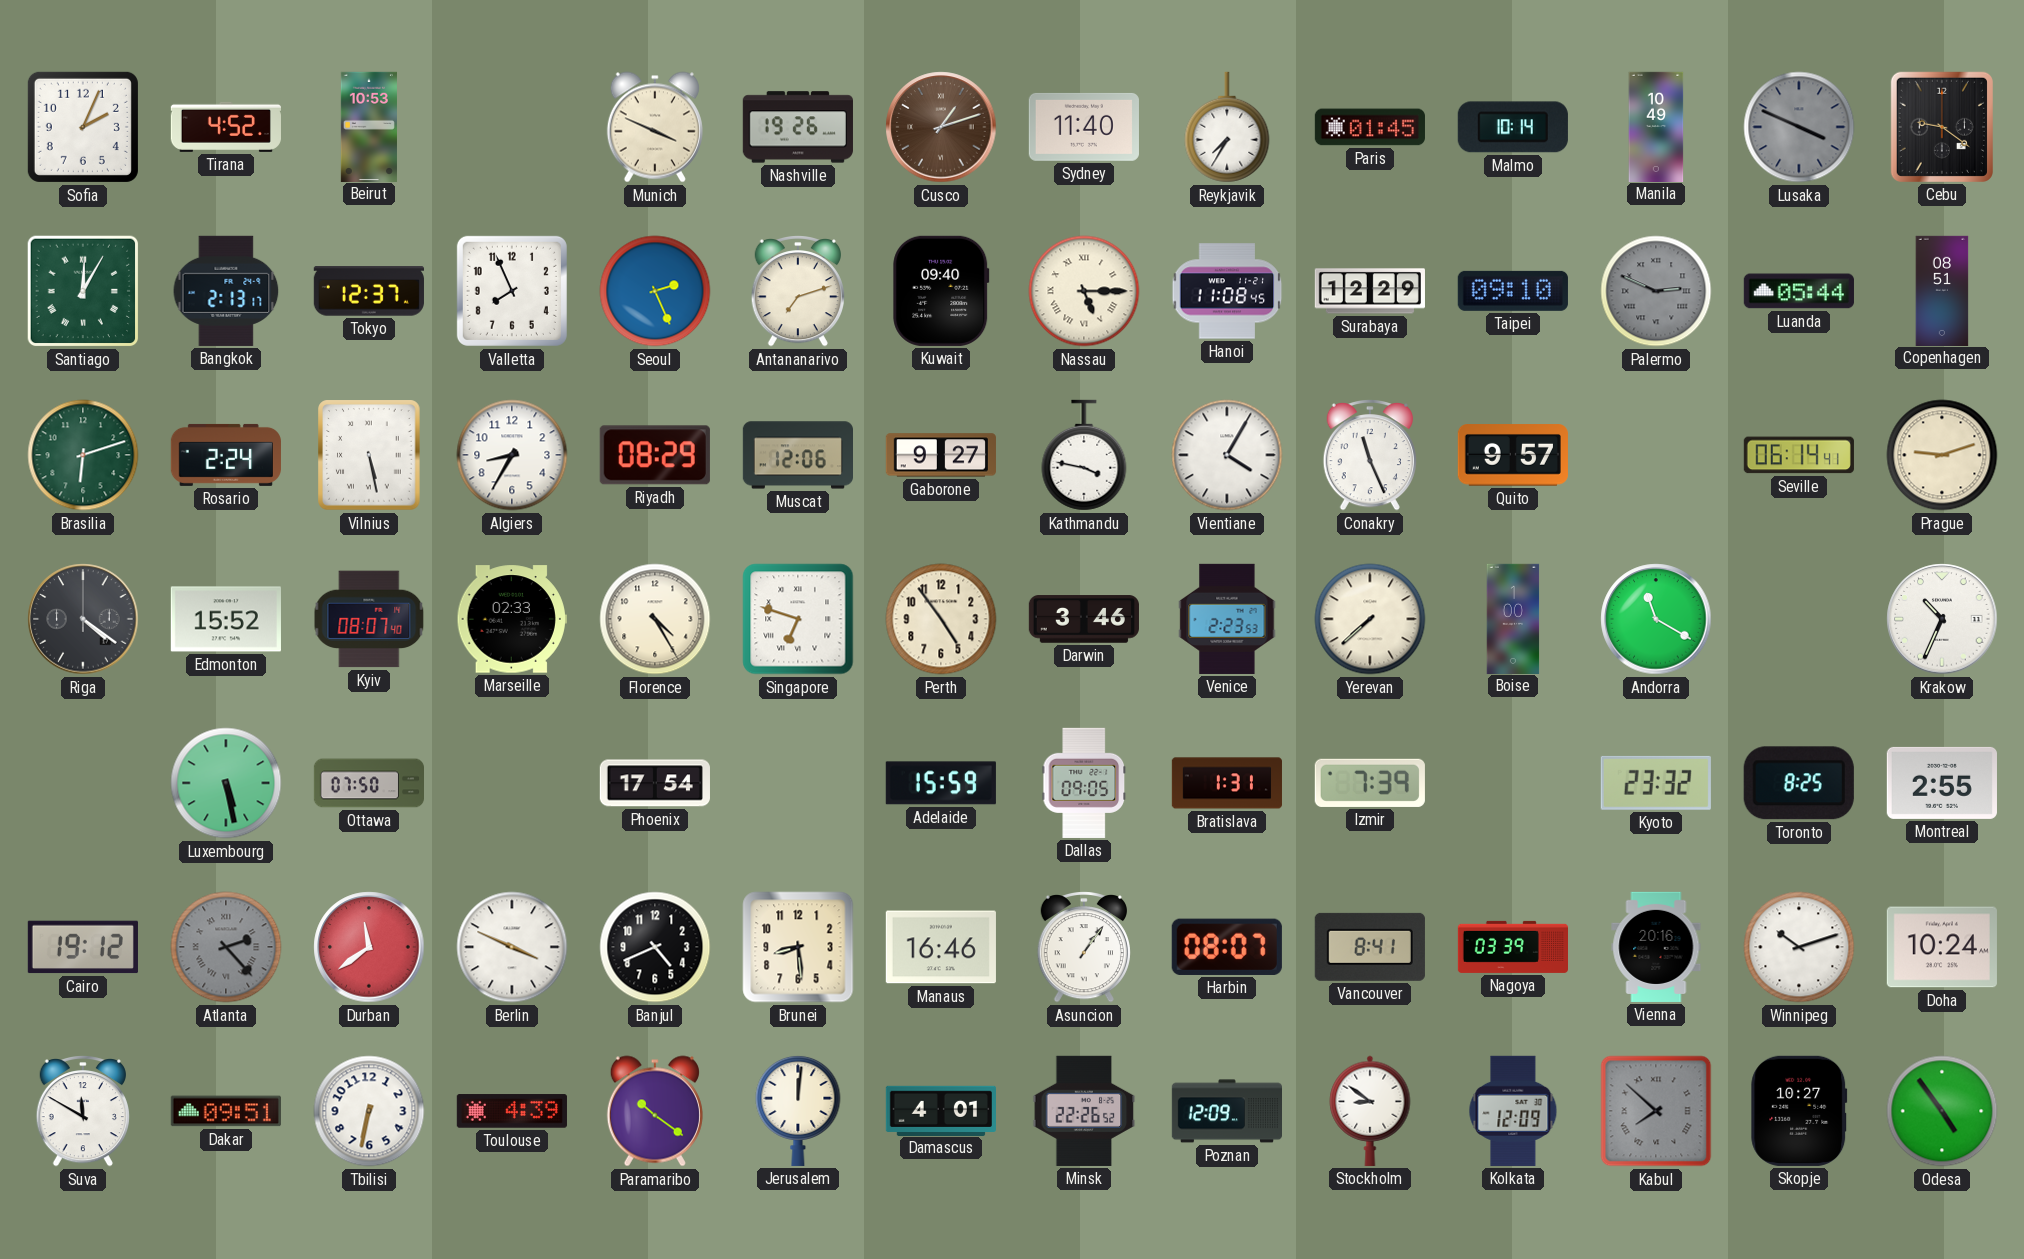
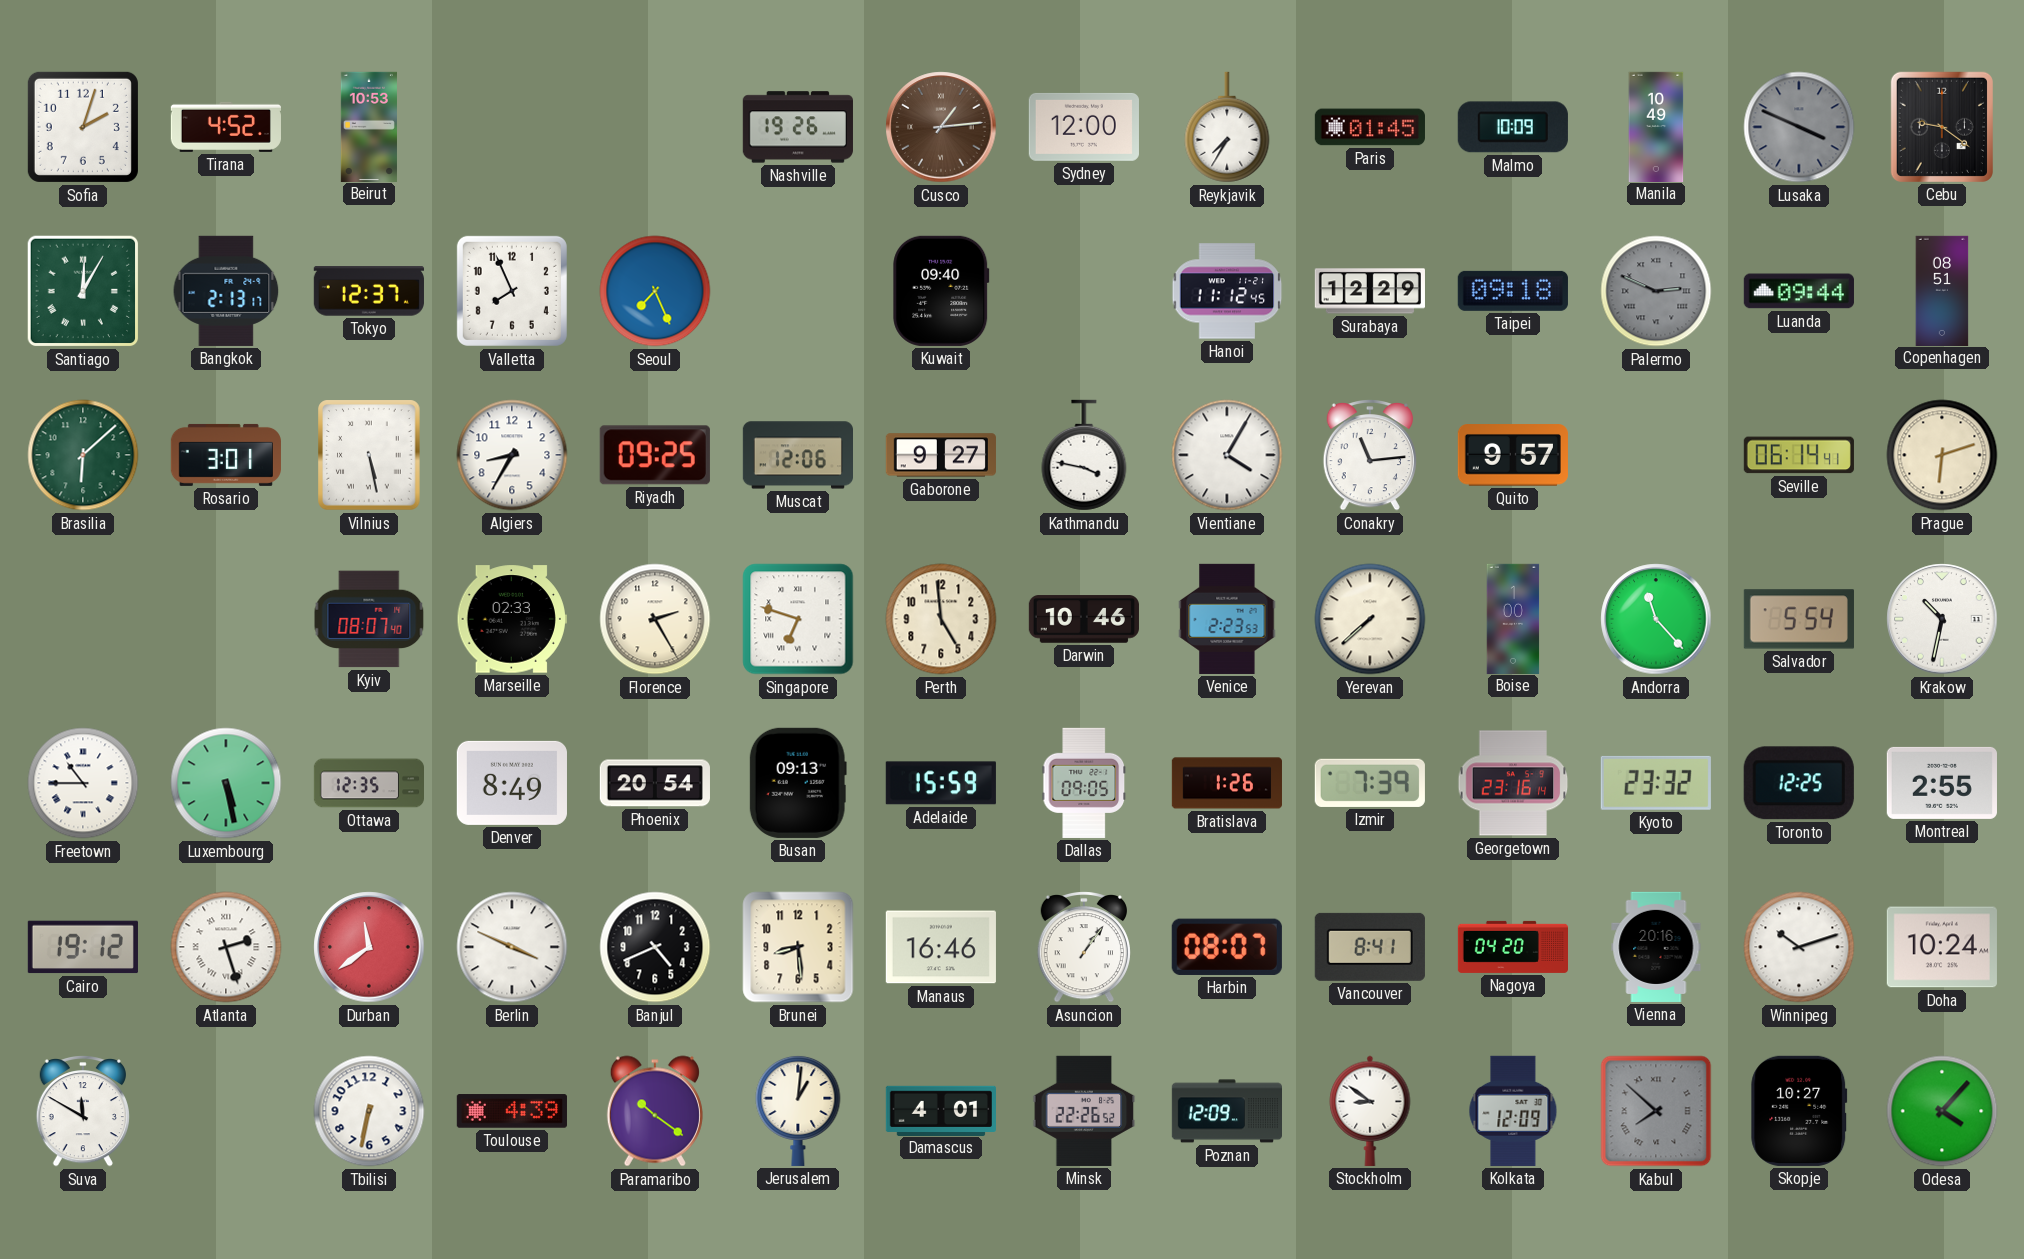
Sofia: 2:04 -> 2:03
Munich: 3:49 -> none
Cusco: 1:12 -> 1:14
Sydney: 11:40 -> 12:00
Malmo: 10:14 -> 10:09
Seoul: 2:26 -> 7:26
Antananarivo: 7:12 -> none
Nassau: 5:15 -> none
Hanoi: 11:08 -> 11:12
Taipei: 09:10 -> 09:18
Luanda: 05:44 -> 09:44
Brasilia: 6:12 -> 6:08
Rosario: 2:24 -> 3:01
Riyadh: 08:29 -> 09:25
Conakry: 11:26 -> 11:14
Prague: 9:12 -> 6:12
Riga: 4:21 -> none
Edmonton: 15:52 -> none
Florence: 4:25 -> 2:25
Perth: 4:54 -> 4:59
Darwin: 3:46 -> 10:46
Andorra: 11:20 -> 11:23
Salvador: none -> 5:54
Krakow: 10:34 -> 10:32
Freetown: none -> 10:45
Ottawa: 07:50 -> 12:35
Denver: none -> 8:49
Phoenix: 17:54 -> 20:54
Busan: none -> 09:13
Bratislava: 1:31 -> 1:26
Georgetown: none -> 23:16
Toronto: 8:25 -> 12:25
Atlanta: 2:23 -> 2:27
Atlanta dial: grey -> white
Nagoya: 03:39 -> 04:20
Dakar: 09:51 -> none
Jerusalem: 12:01 -> 1:01
Odesa: 4:54 -> 4:07
